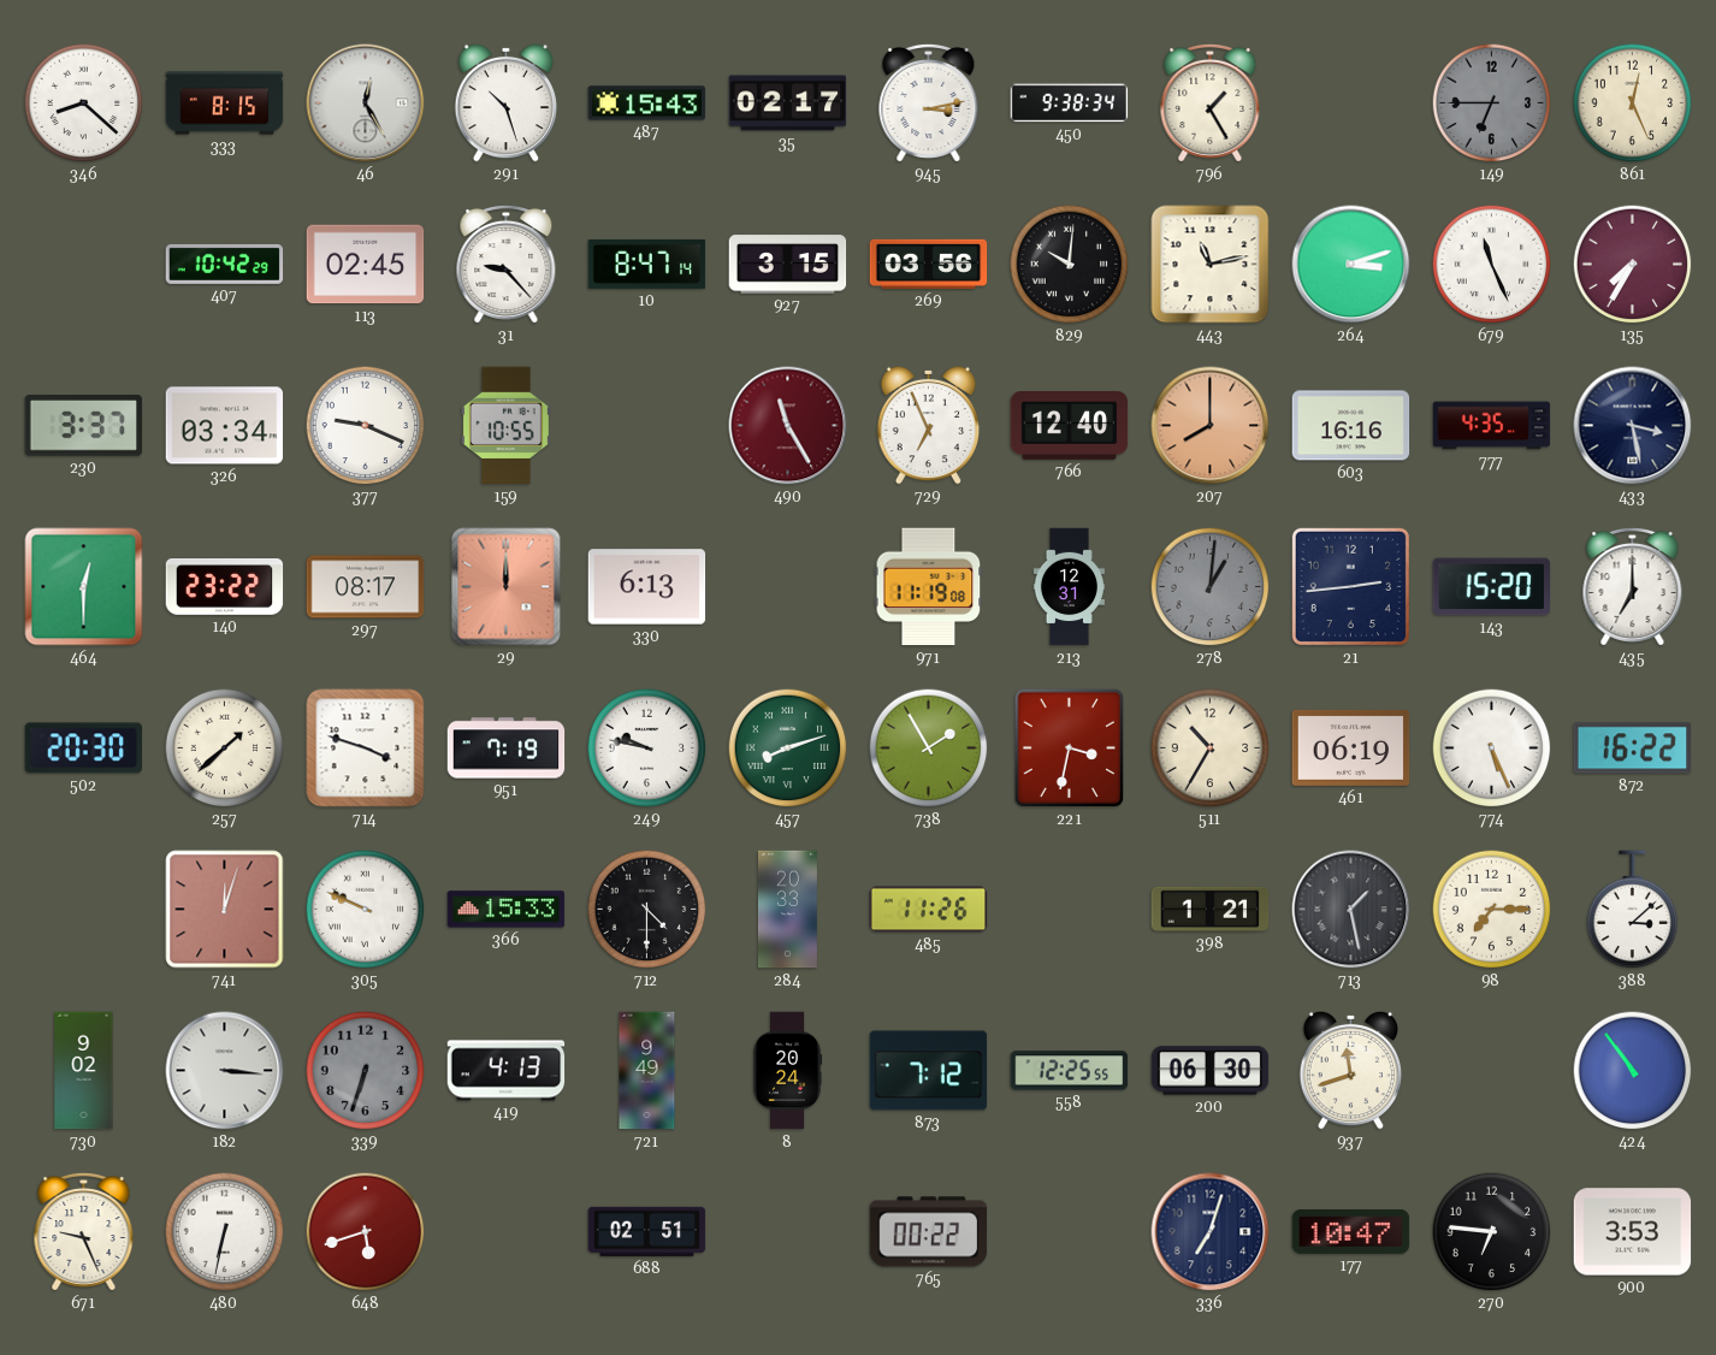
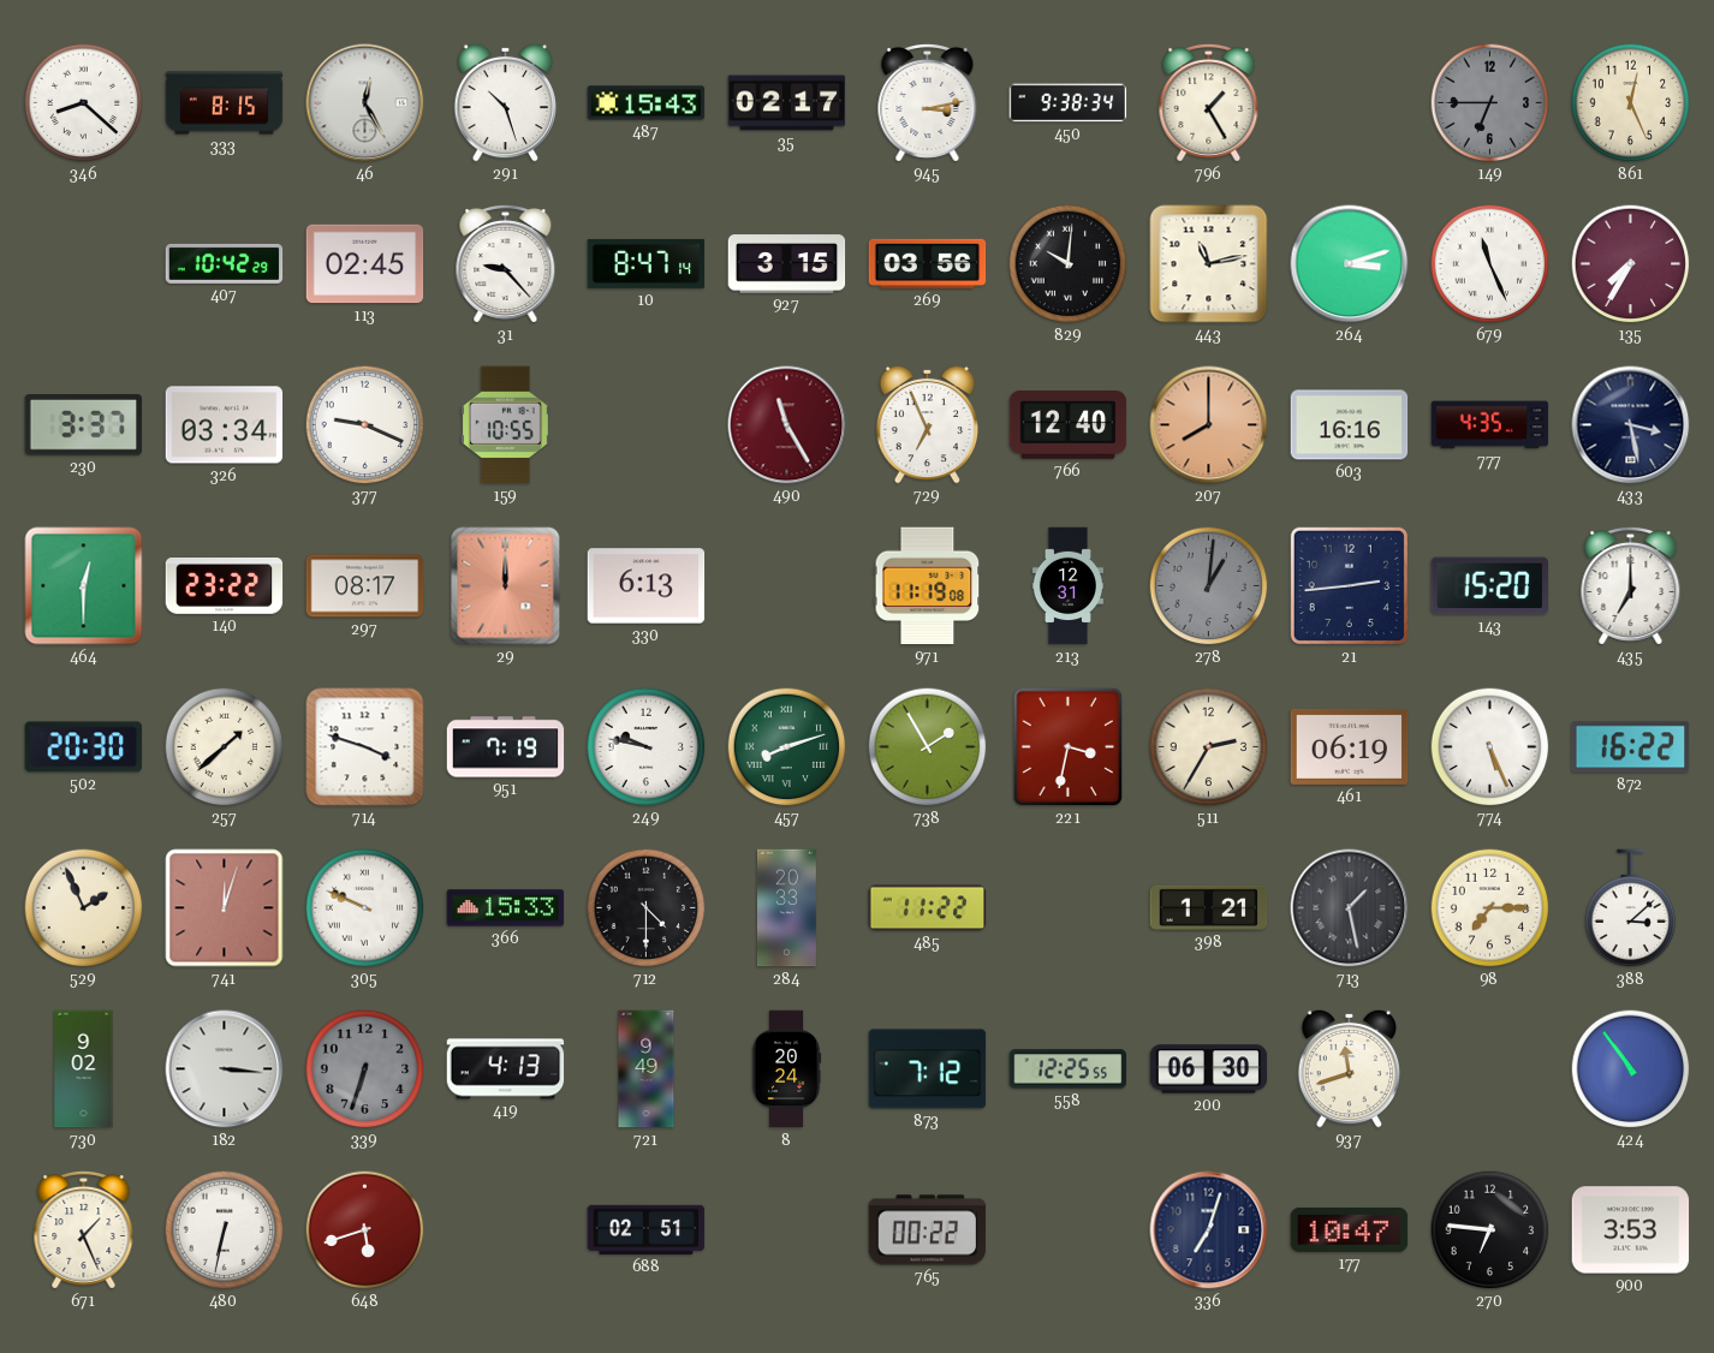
511: 10:35 -> 2:35
529: none -> 1:56
485: 11:26 -> 11:22
671: 9:26 -> 1:26
